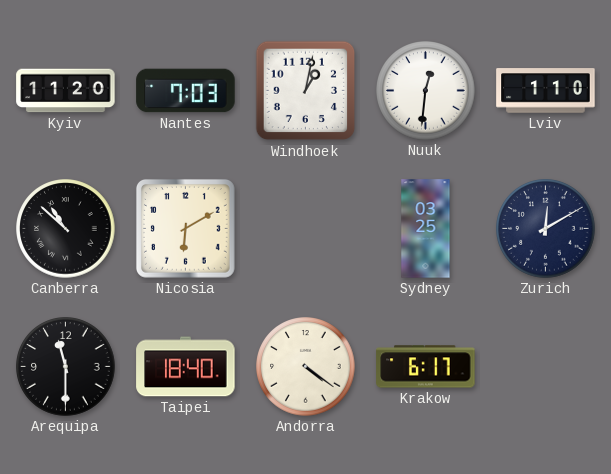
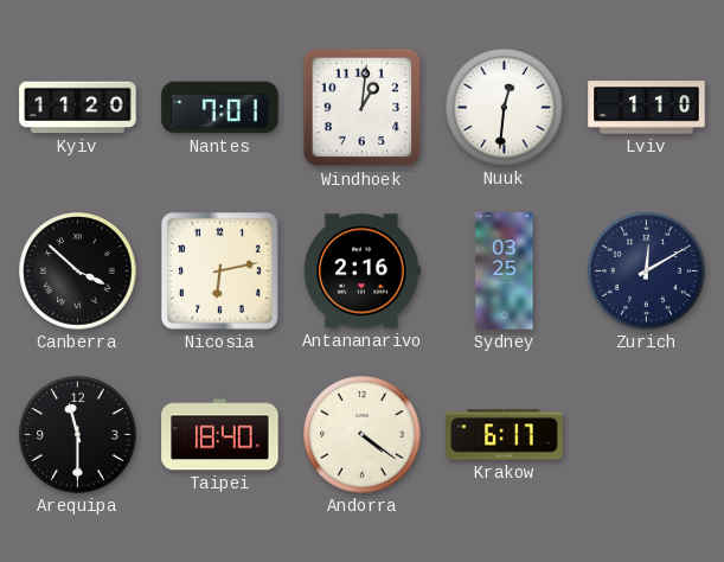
Nantes: 7:03 -> 7:01
Windhoek: 1:02 -> 1:01
Canberra: 10:52 -> 3:52
Nicosia: 6:10 -> 6:13
Antananarivo: none -> 2:16
